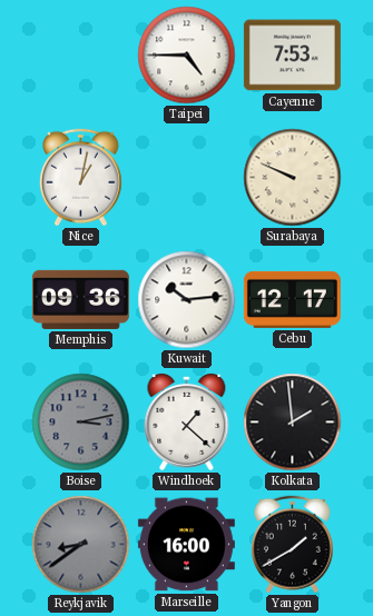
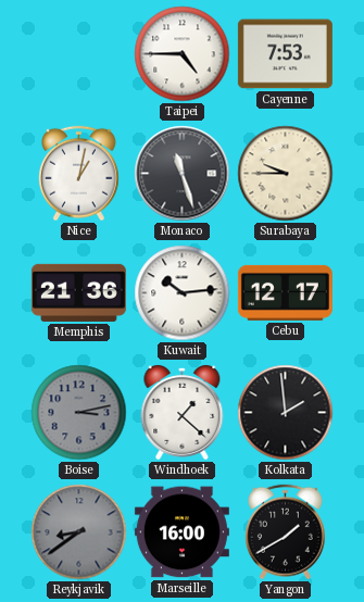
Monaco: none -> 11:27
Surabaya: 9:49 -> 9:45
Memphis: 09:36 -> 21:36
